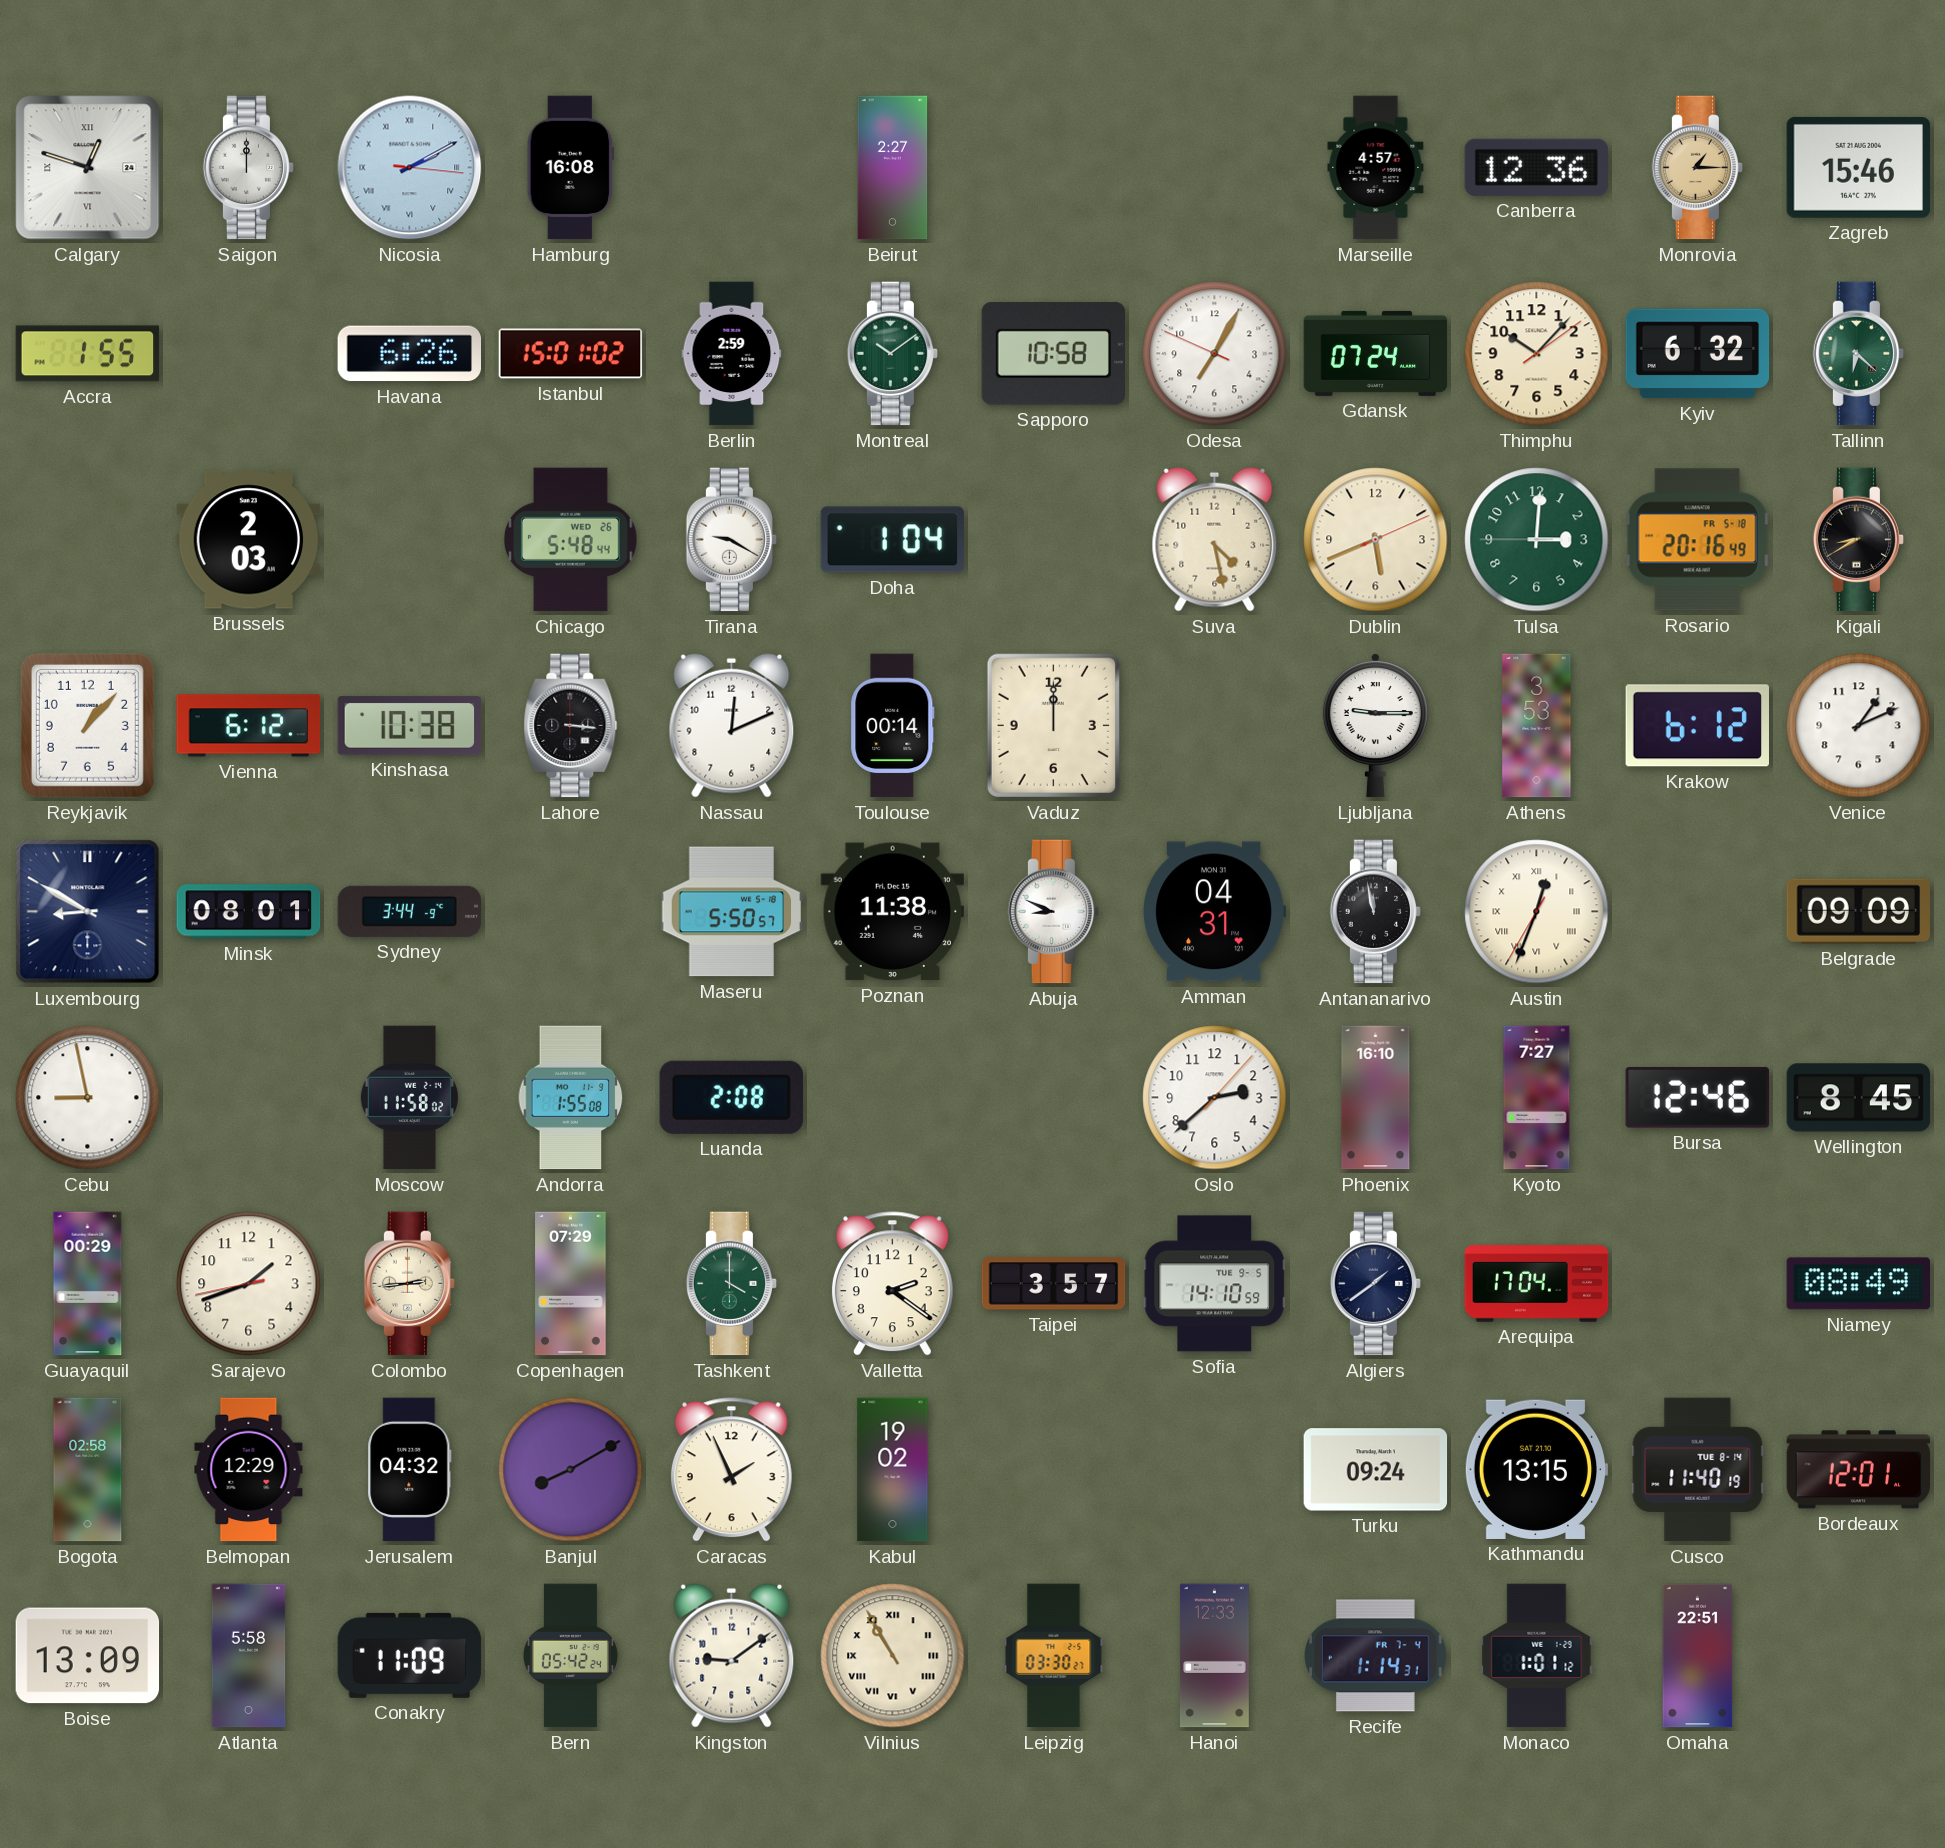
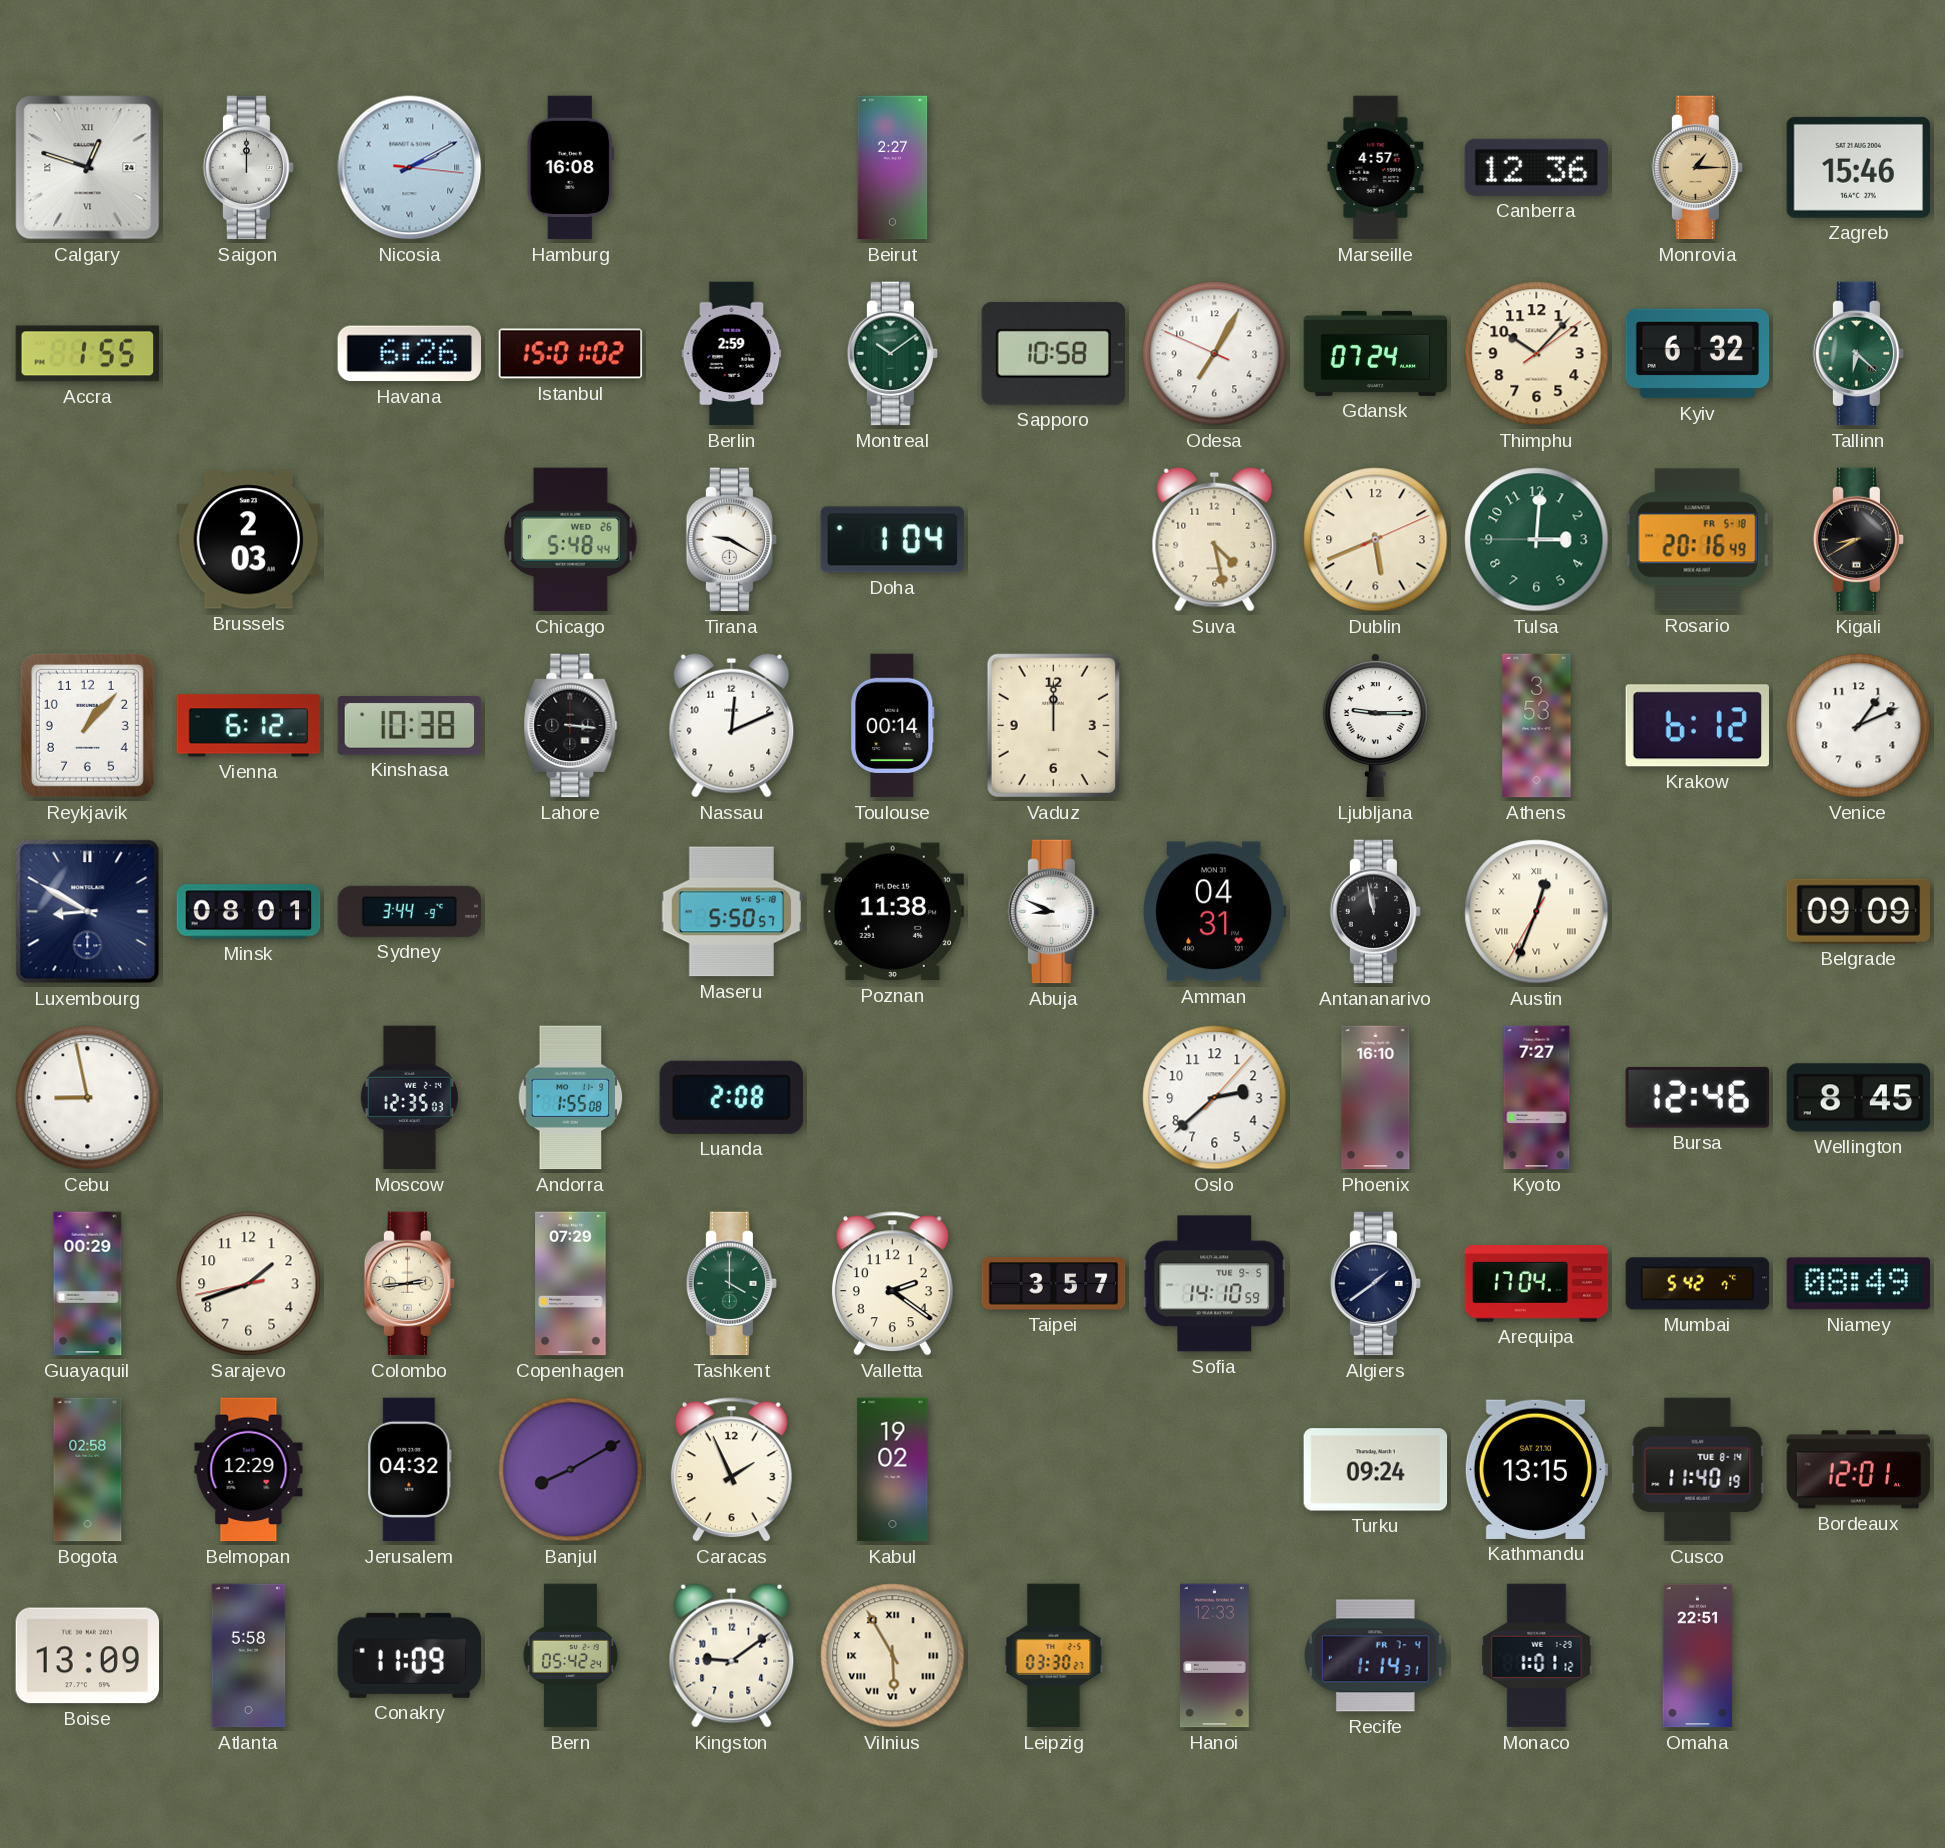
Moscow: 11:58 -> 12:35
Mumbai: none -> 5:42
Vilnius: 10:55 -> 5:55
